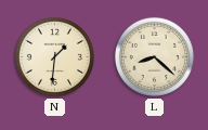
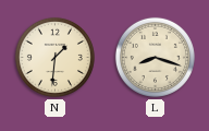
L: 8:22 -> 8:18
